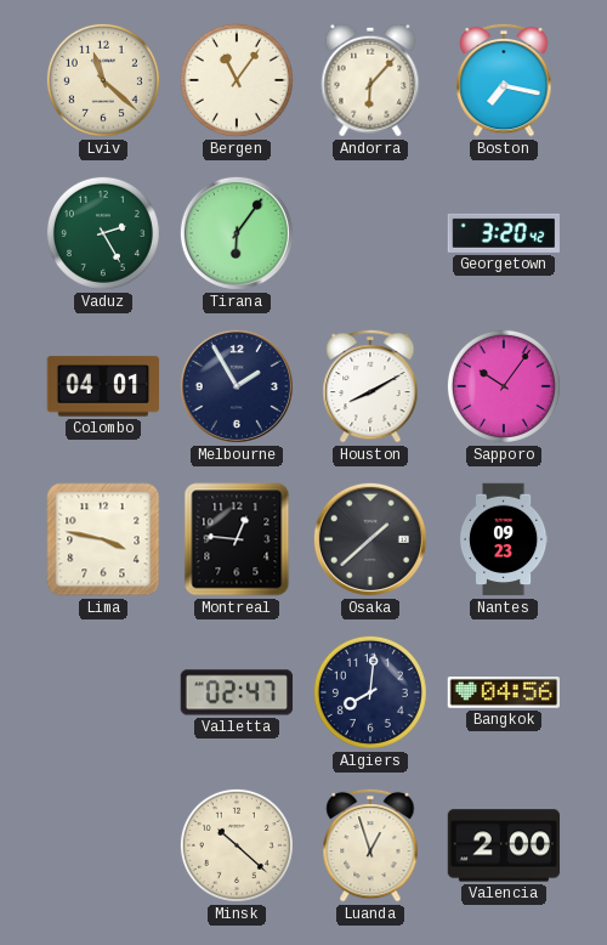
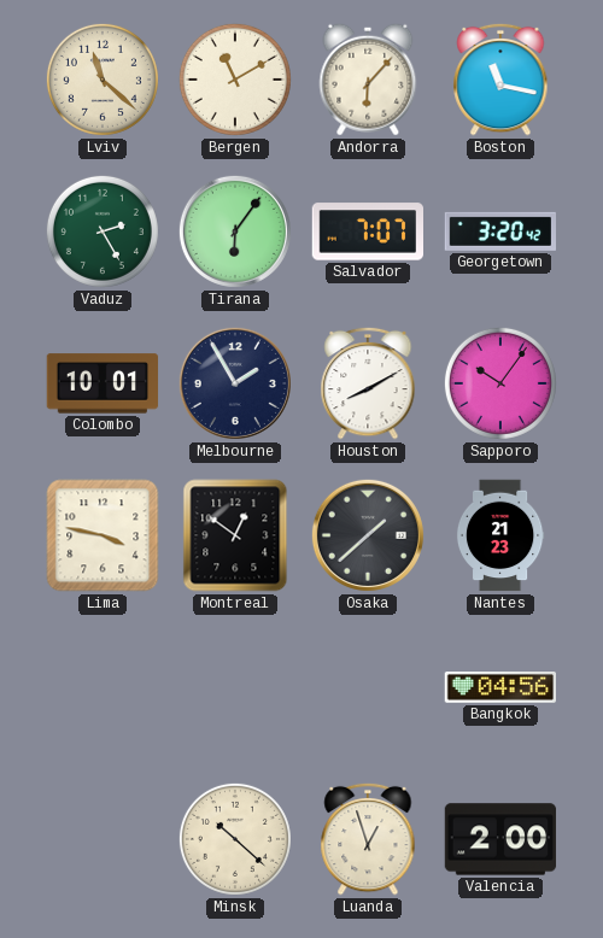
Bergen: 11:06 -> 11:10
Boston: 7:17 -> 11:17
Salvador: none -> 7:07
Colombo: 04:01 -> 10:01
Montreal: 12:46 -> 12:51
Nantes: 09:23 -> 21:23
Valletta: 02:47 -> none
Algiers: 8:01 -> none
